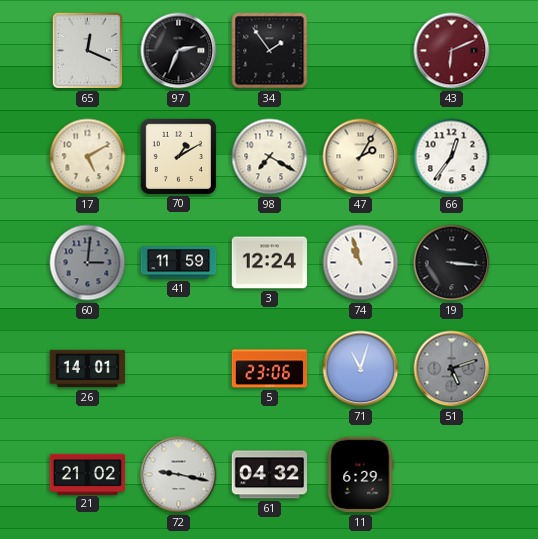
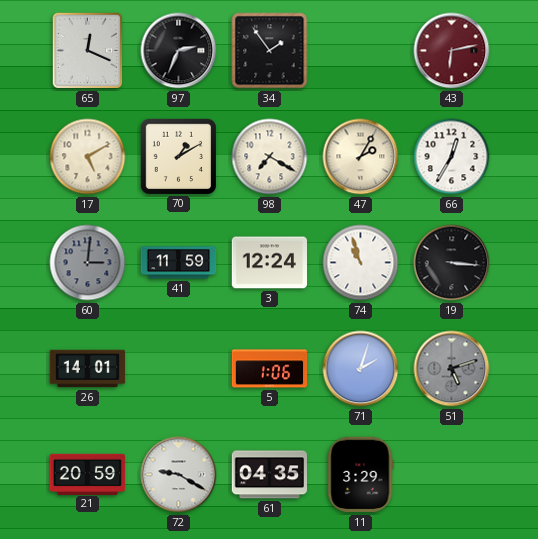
43: 6:11 -> 6:13
66: 12:36 -> 12:35
5: 23:06 -> 1:06
71: 11:03 -> 2:03
21: 21:02 -> 20:59
72: 9:17 -> 9:20
61: 04:32 -> 04:35
11: 6:29 -> 3:29
